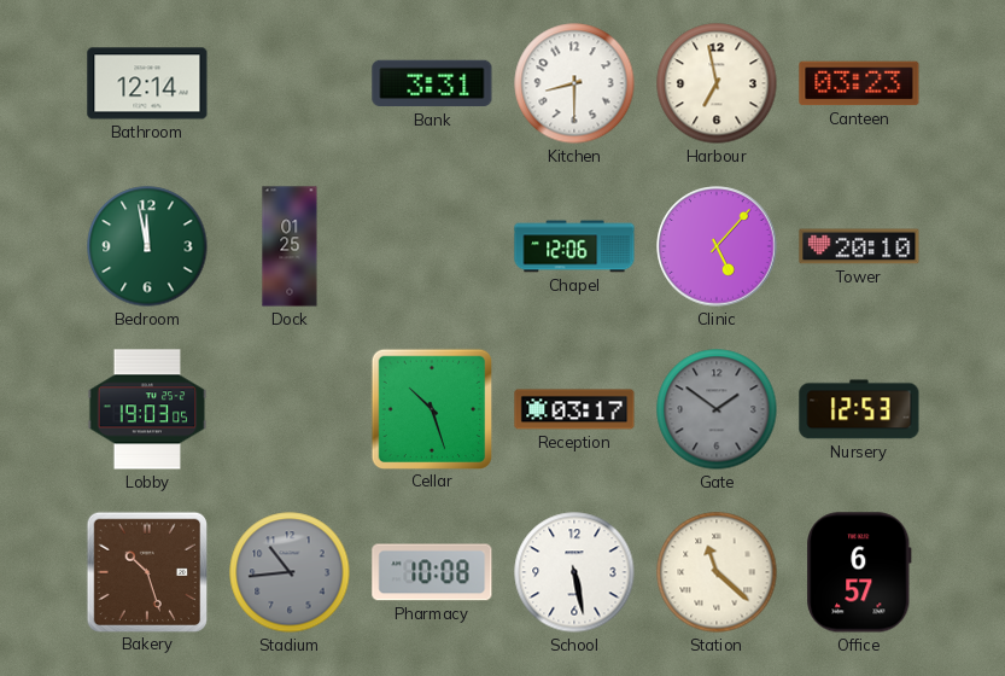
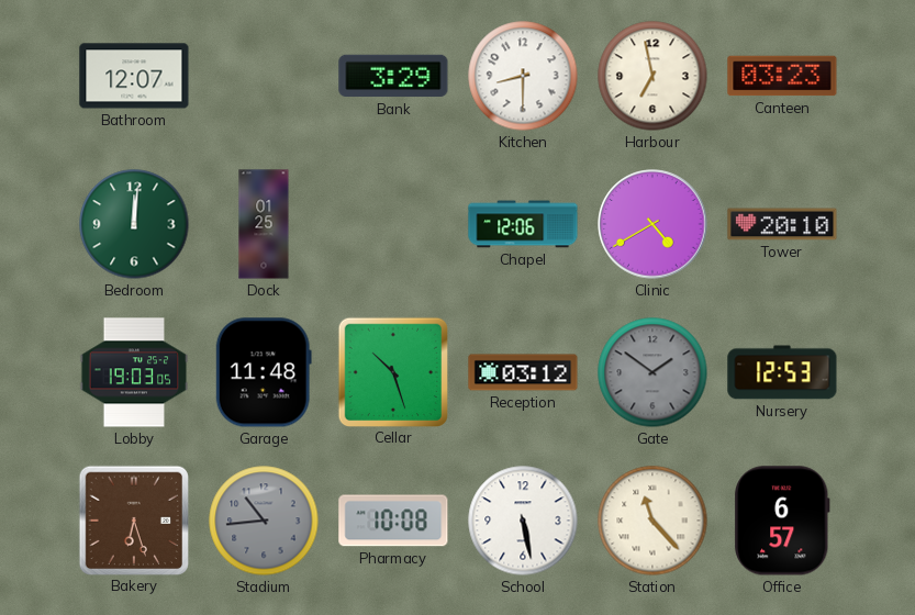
Bathroom: 12:14 -> 12:07
Bank: 3:31 -> 3:29
Bedroom: 11:58 -> 12:01
Clinic: 5:07 -> 4:40
Garage: none -> 11:48
Reception: 03:17 -> 03:12
Bakery: 10:27 -> 6:27
Station: 11:22 -> 11:23
